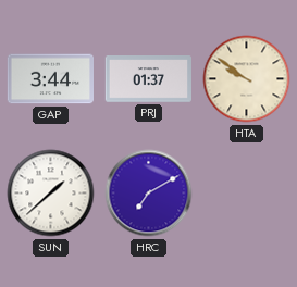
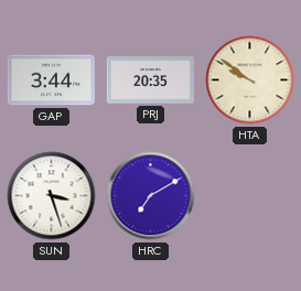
PRJ: 01:37 -> 20:35
SUN: 1:38 -> 3:27
